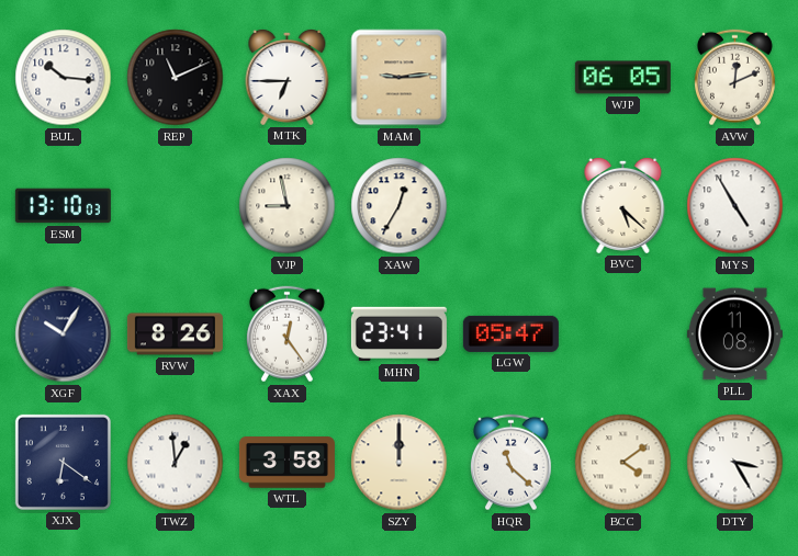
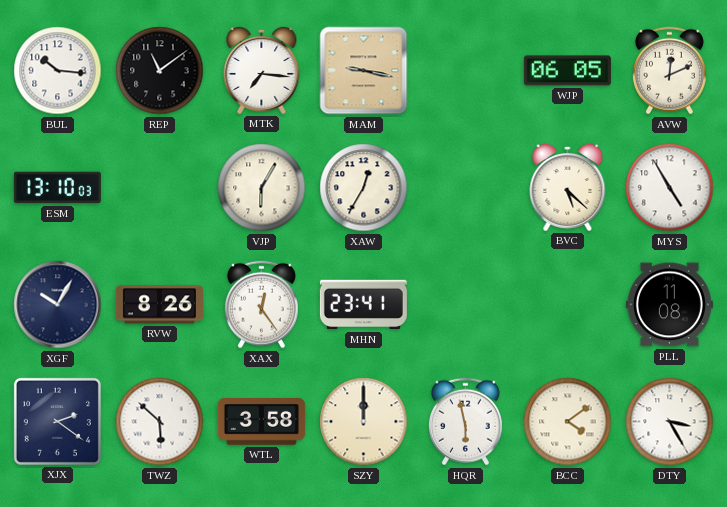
REP: 11:11 -> 11:09
MTK: 6:45 -> 7:16
MAM: 9:14 -> 9:17
VJP: 8:58 -> 6:05
LGW: 05:47 -> none
XJX: 6:21 -> 2:21
TWZ: 12:59 -> 5:52
HQR: 11:22 -> 5:58
